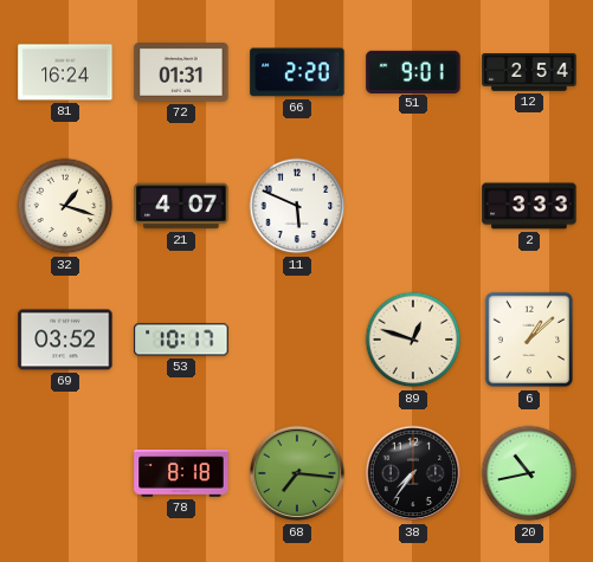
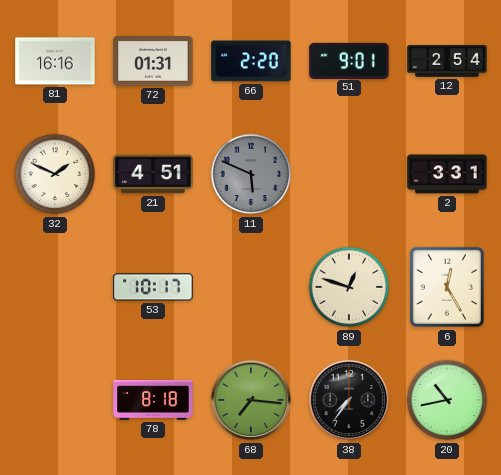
81: 16:24 -> 16:16
32: 1:18 -> 1:49
21: 4:07 -> 4:51
11 dial: white -> grey
2: 3:33 -> 3:31
69: 03:52 -> none
6: 1:08 -> 12:25
